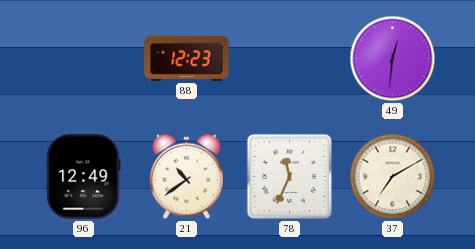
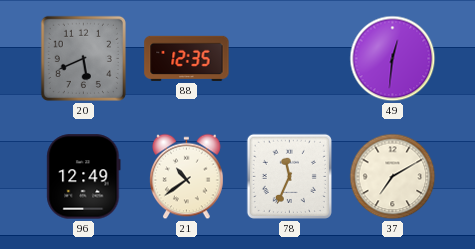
20: none -> 5:41
88: 12:23 -> 12:35
